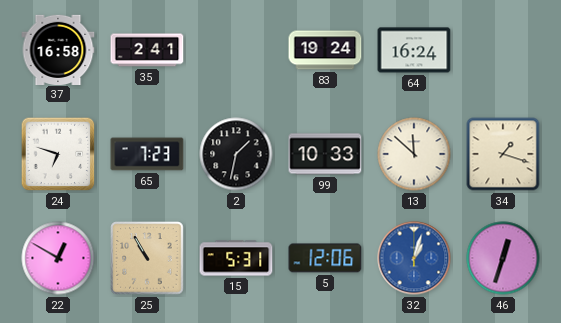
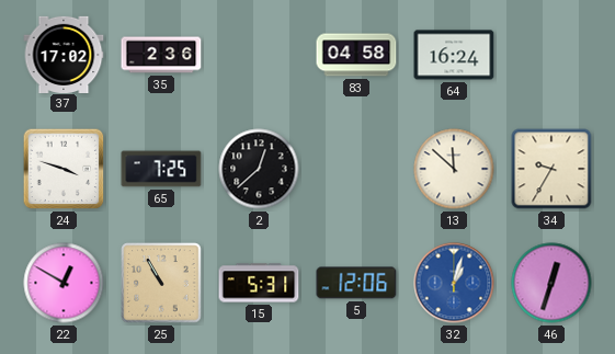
37: 16:58 -> 17:02
35: 2:41 -> 2:36
83: 19:24 -> 04:58
24: 6:48 -> 3:48
65: 7:23 -> 7:25
2: 1:32 -> 12:38
99: 10:33 -> none
34: 1:18 -> 9:35
